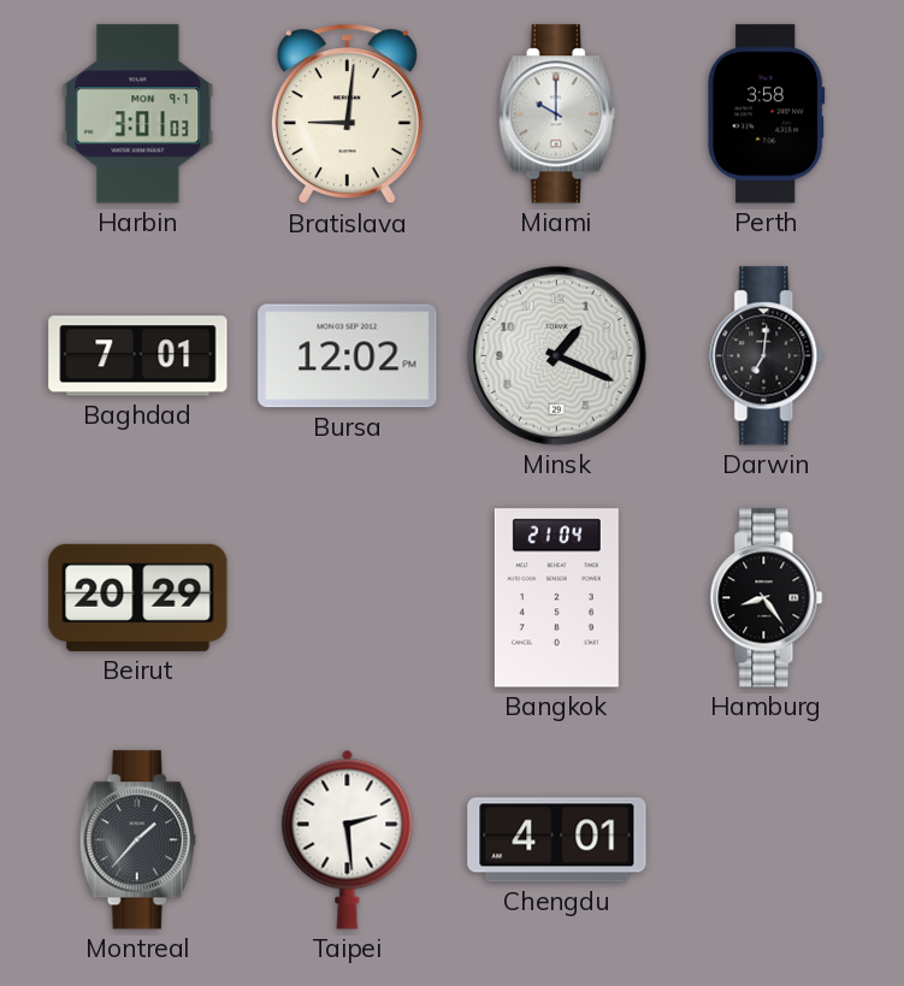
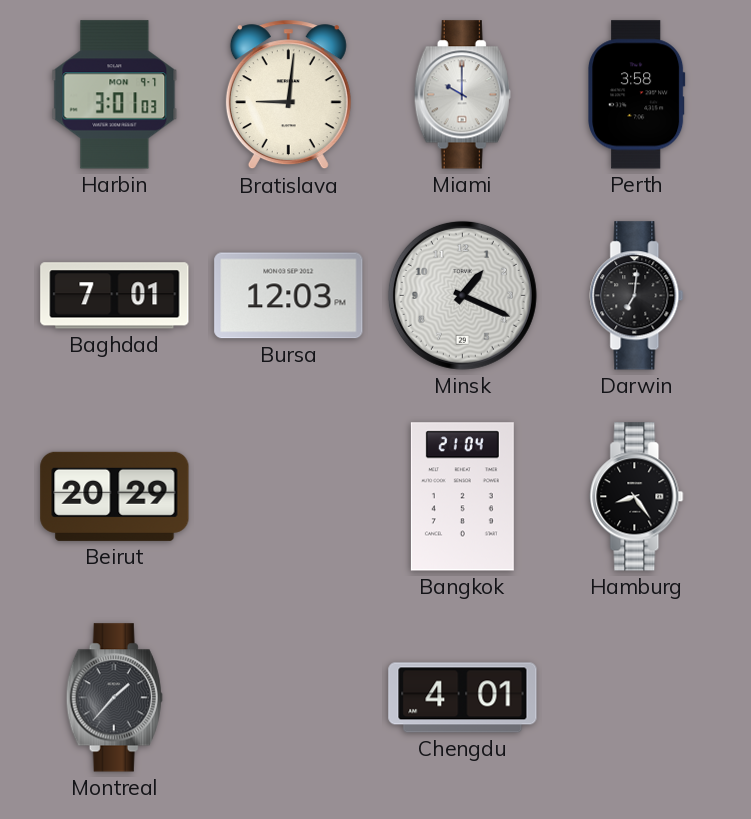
Bursa: 12:02 -> 12:03
Taipei: 2:29 -> none
